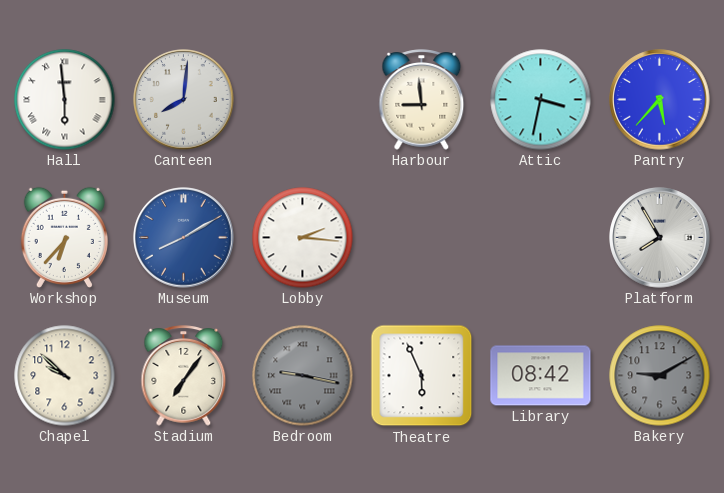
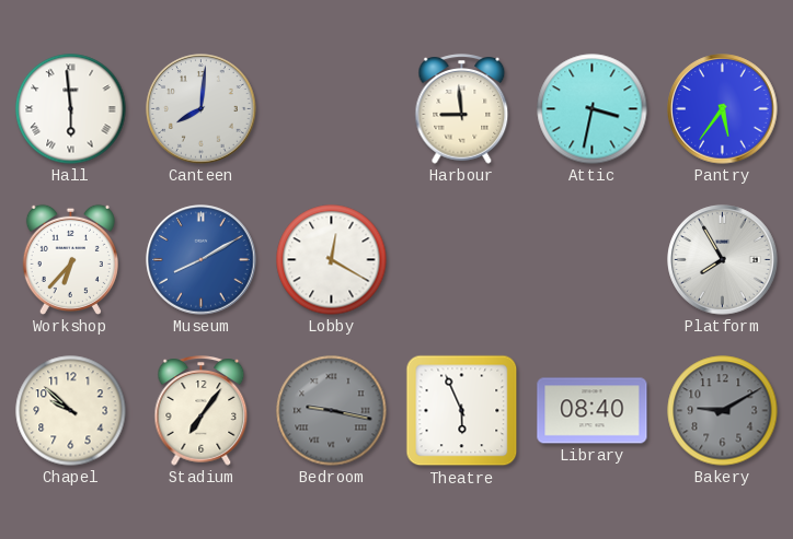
Pantry: 5:37 -> 5:36
Lobby: 2:16 -> 12:20
Library: 08:42 -> 08:40
